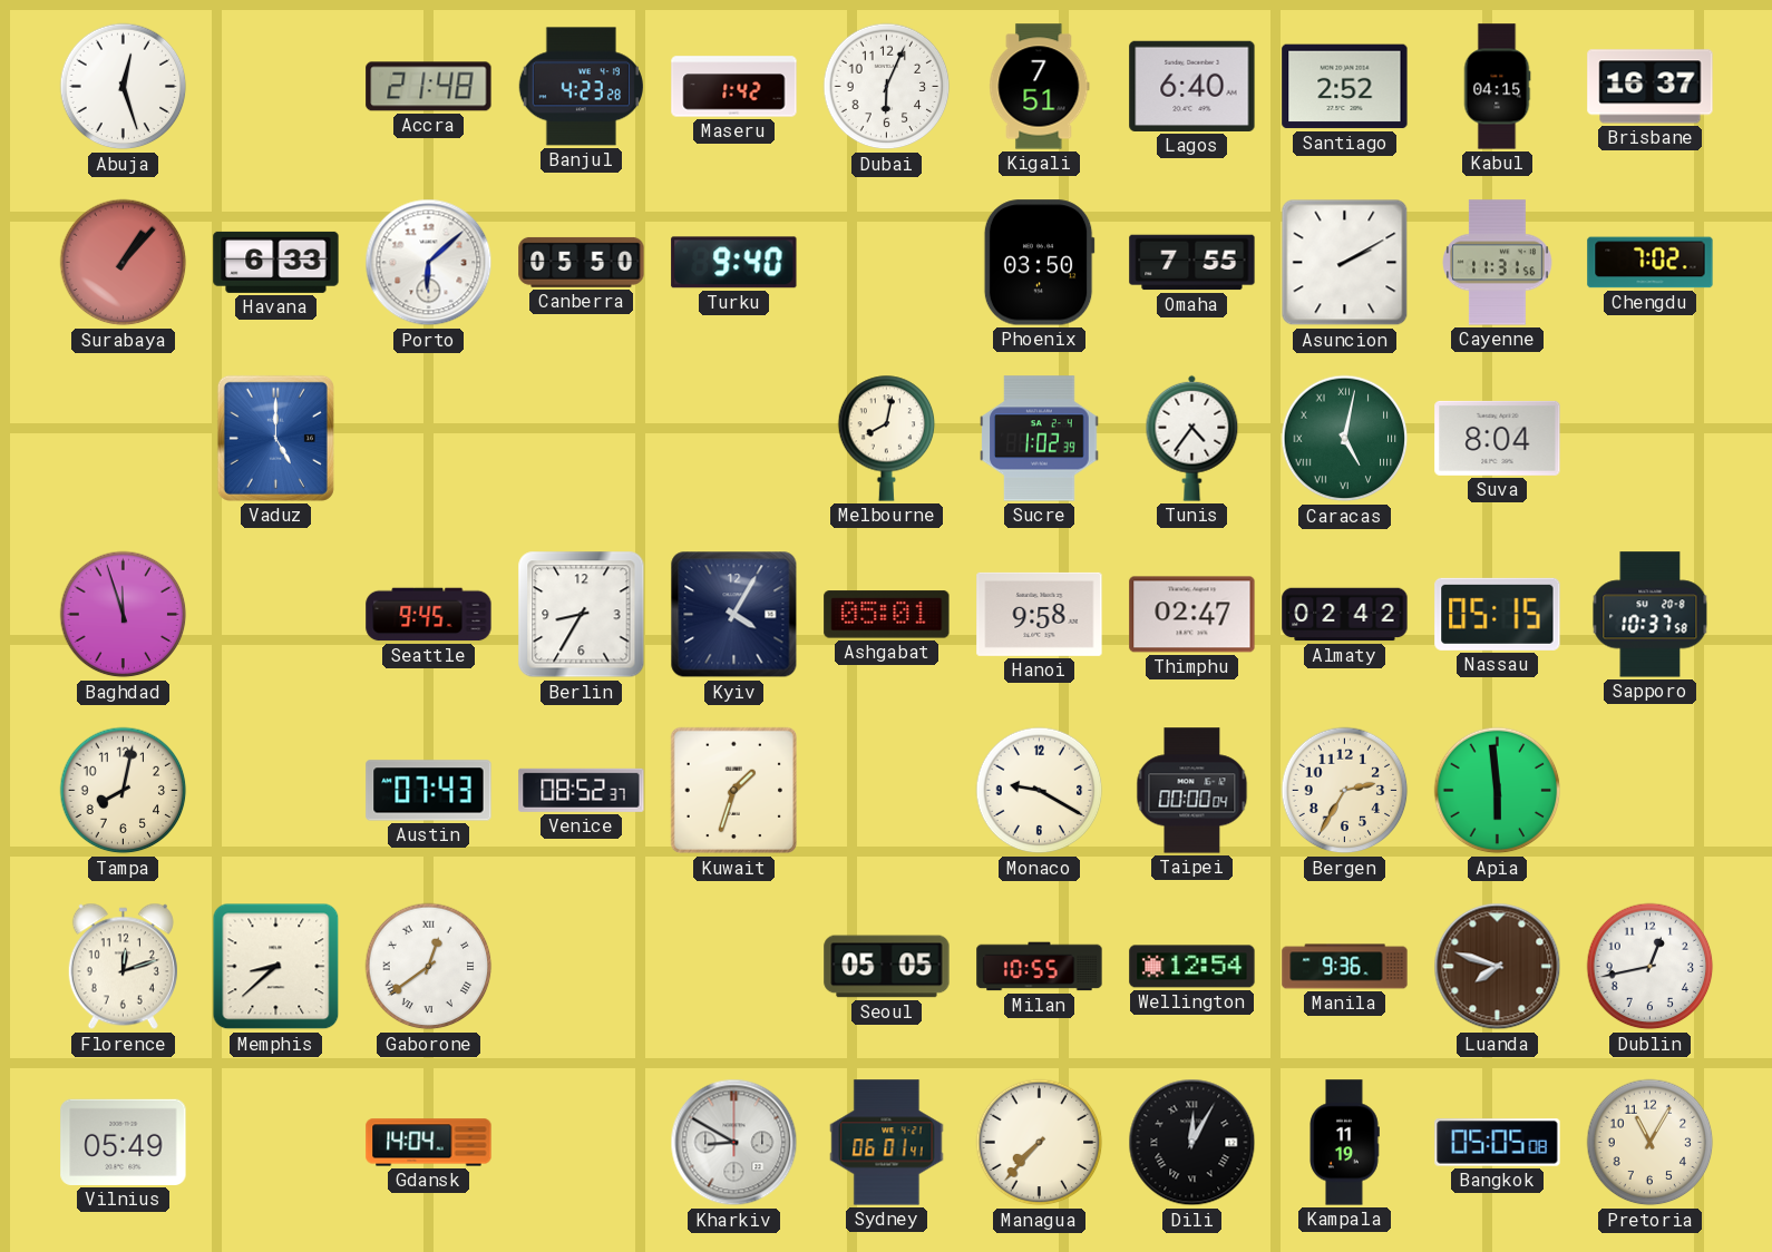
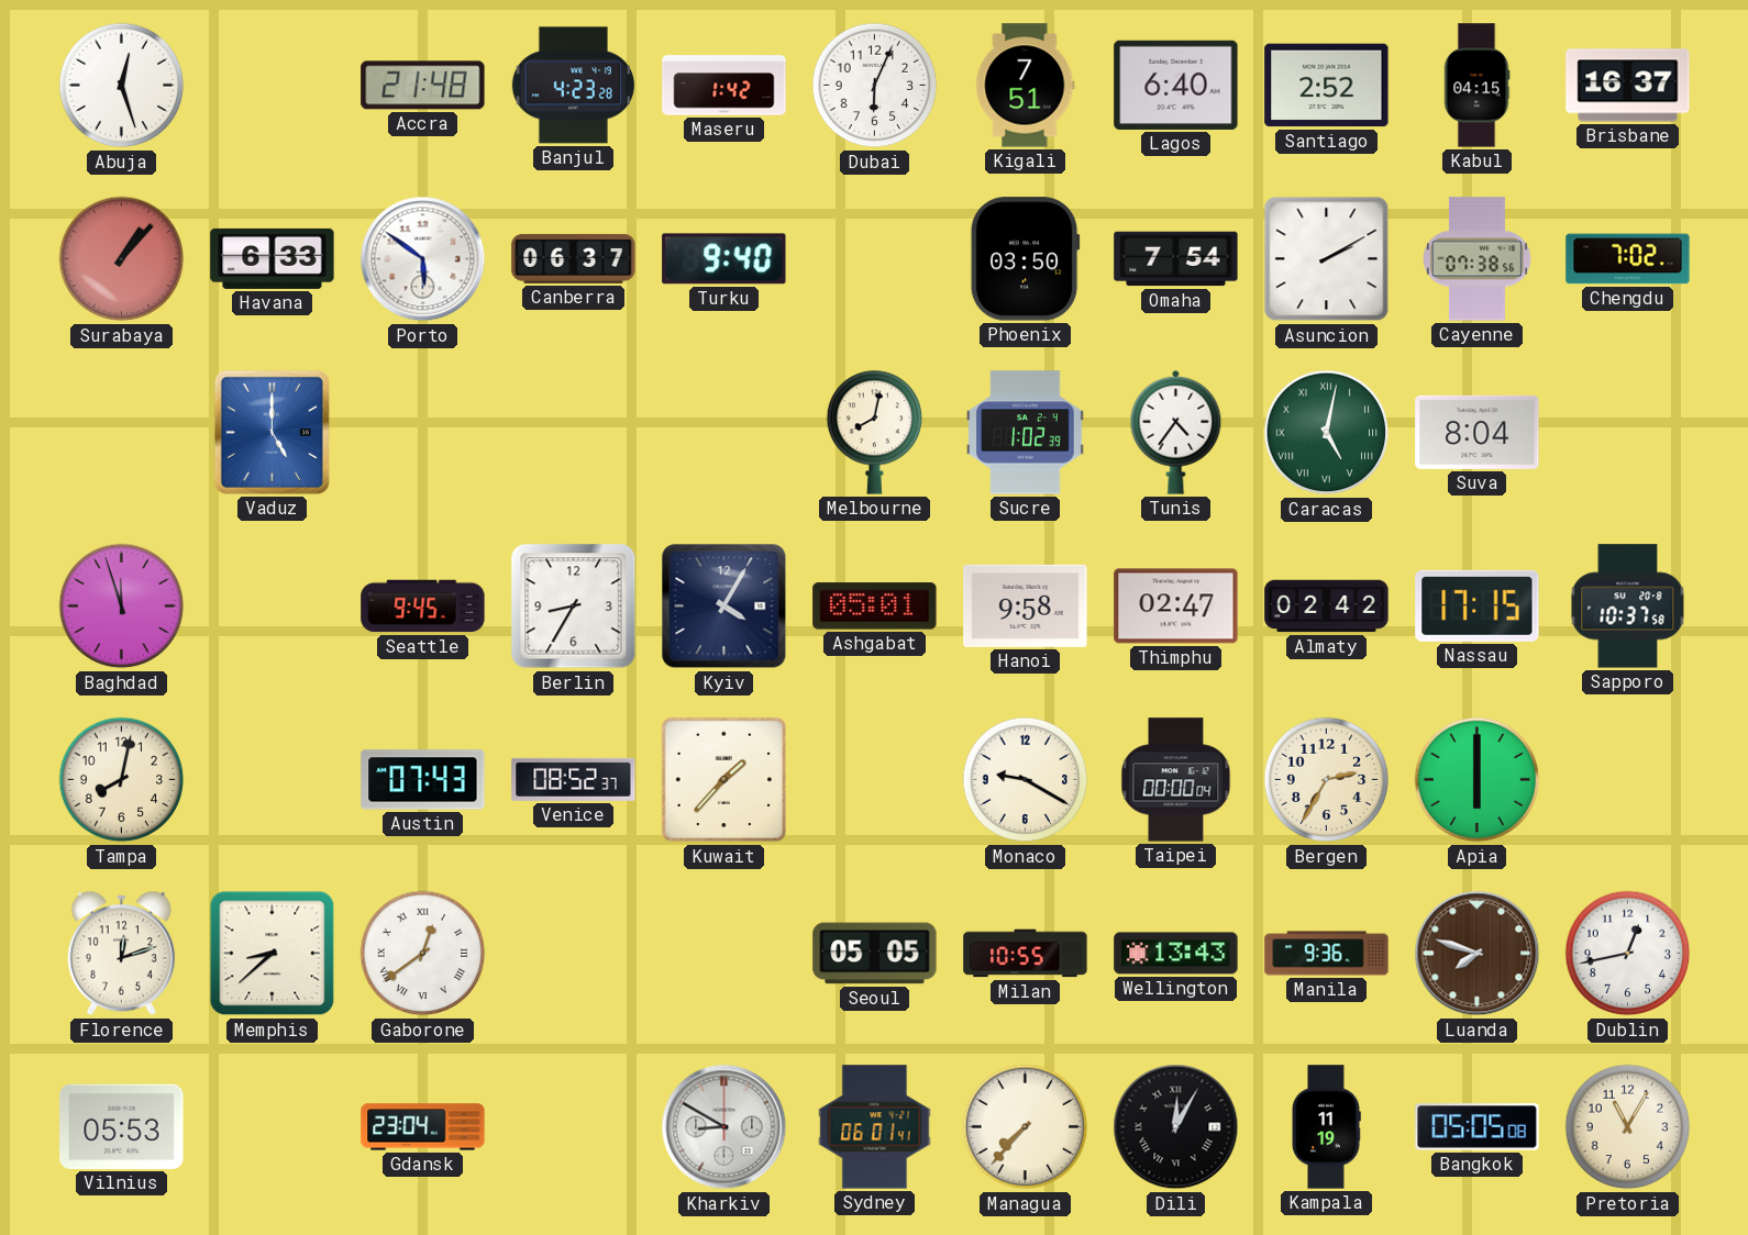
Porto: 6:08 -> 5:51
Canberra: 05:50 -> 06:37
Omaha: 7:55 -> 7:54
Cayenne: 11:31 -> 07:38
Nassau: 05:15 -> 17:15
Kuwait: 1:33 -> 1:37
Apia: 5:59 -> 6:00
Wellington: 12:54 -> 13:43
Vilnius: 05:49 -> 05:53
Gdansk: 14:04 -> 23:04
